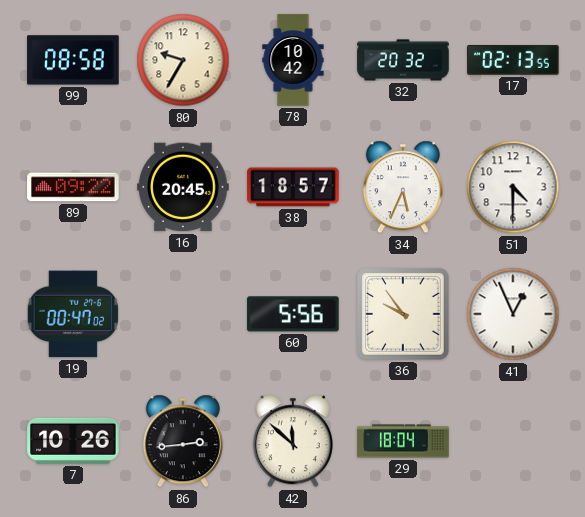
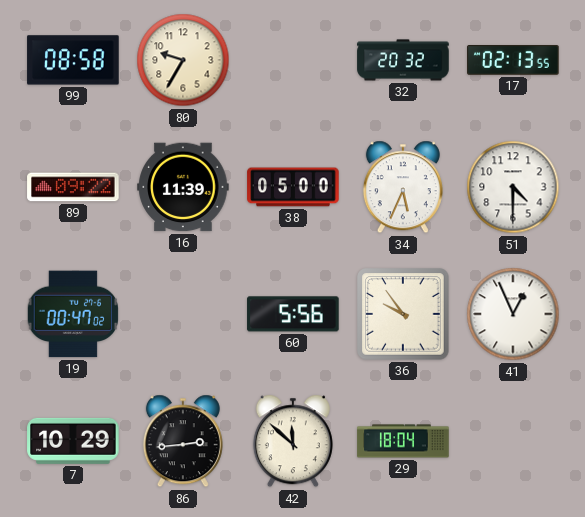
78: 10:42 -> none
16: 20:45 -> 11:39
38: 18:57 -> 05:00
7: 10:26 -> 10:29
